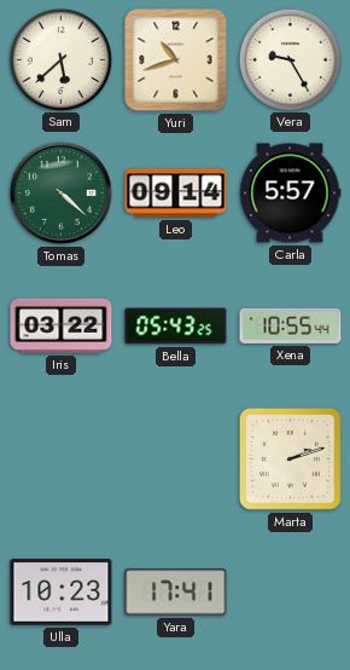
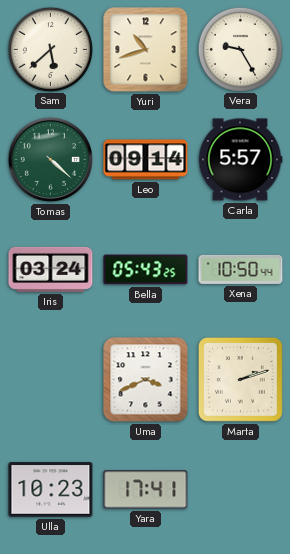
Iris: 03:22 -> 03:24
Xena: 10:55 -> 10:50
Uma: none -> 3:41
